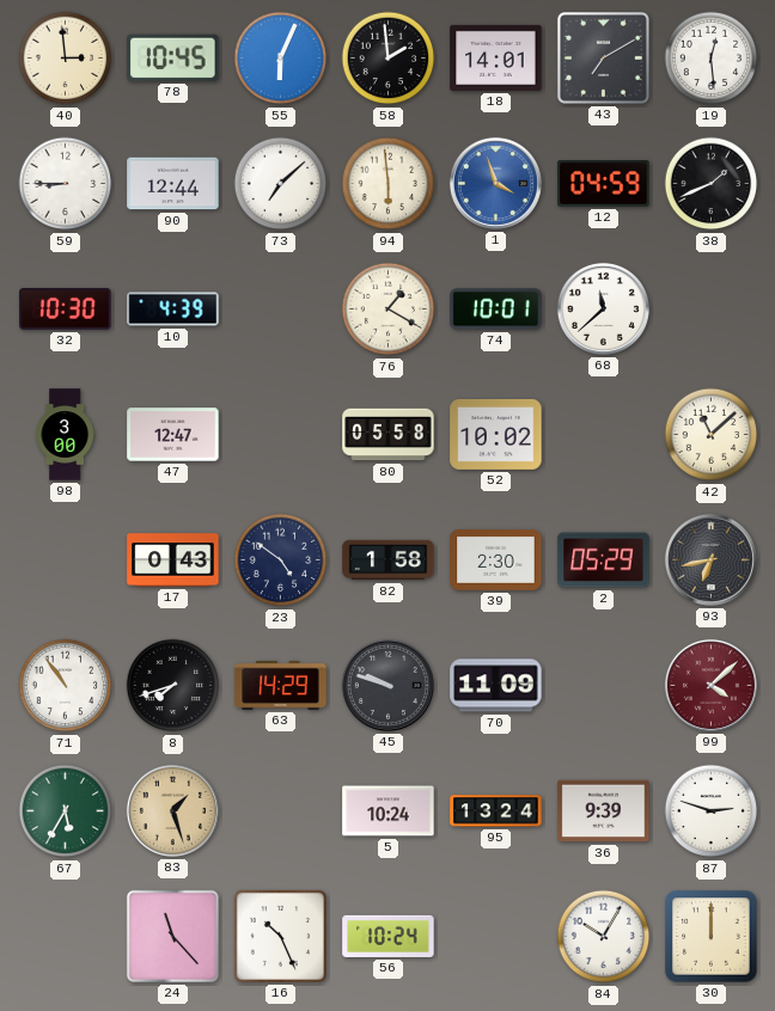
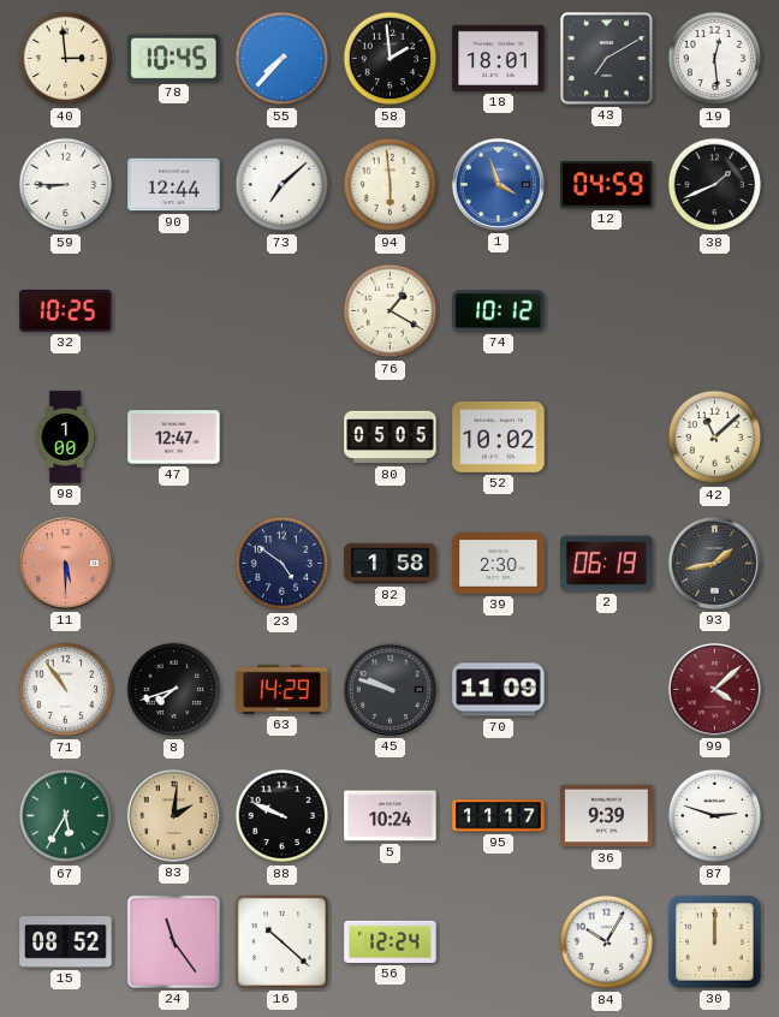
55: 6:04 -> 7:37
18: 14:01 -> 18:01
32: 10:30 -> 10:25
10: 4:39 -> none
74: 10:01 -> 10:12
68: 11:38 -> none
98: 3:00 -> 1:00
80: 05:58 -> 05:05
11: none -> 5:30
17: 0:43 -> none
2: 05:29 -> 06:19
93: 6:43 -> 1:43
83: 1:27 -> 2:01
88: none -> 9:49
95: 13:24 -> 11:17
15: none -> 08:52
24: 11:23 -> 11:24
16: 10:26 -> 10:22
56: 10:24 -> 12:24
